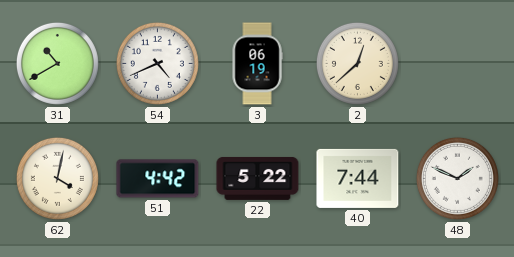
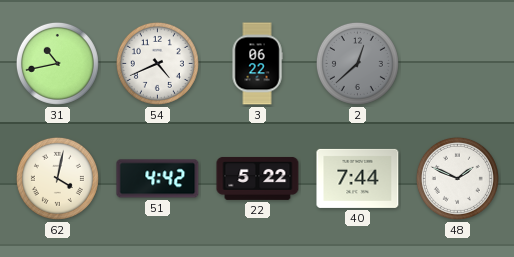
31: 10:40 -> 10:43
3: 06:19 -> 06:22
2 dial: cream -> grey
